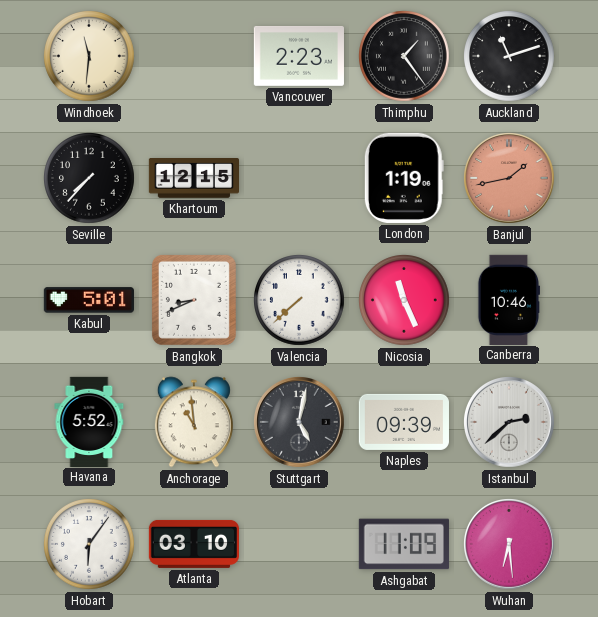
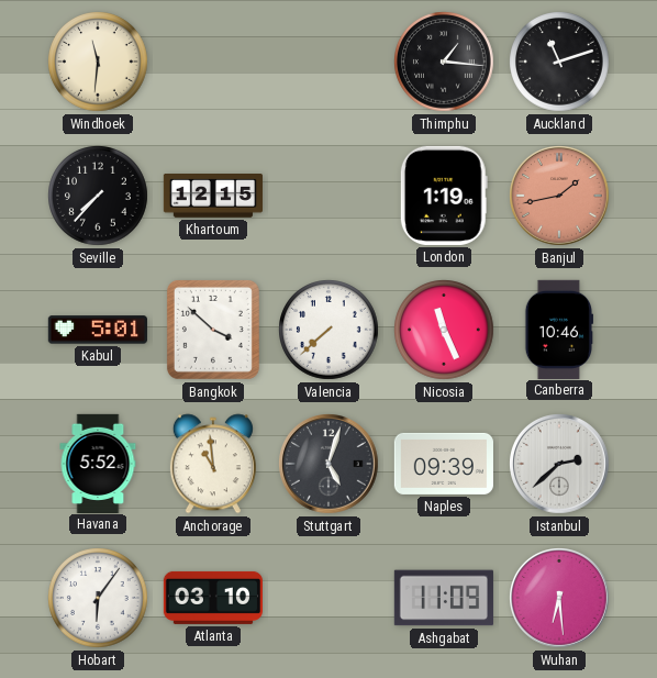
Vancouver: 2:23 -> none
Thimphu: 1:24 -> 1:16
Bangkok: 8:41 -> 3:52
Stuttgart: 5:02 -> 5:03
